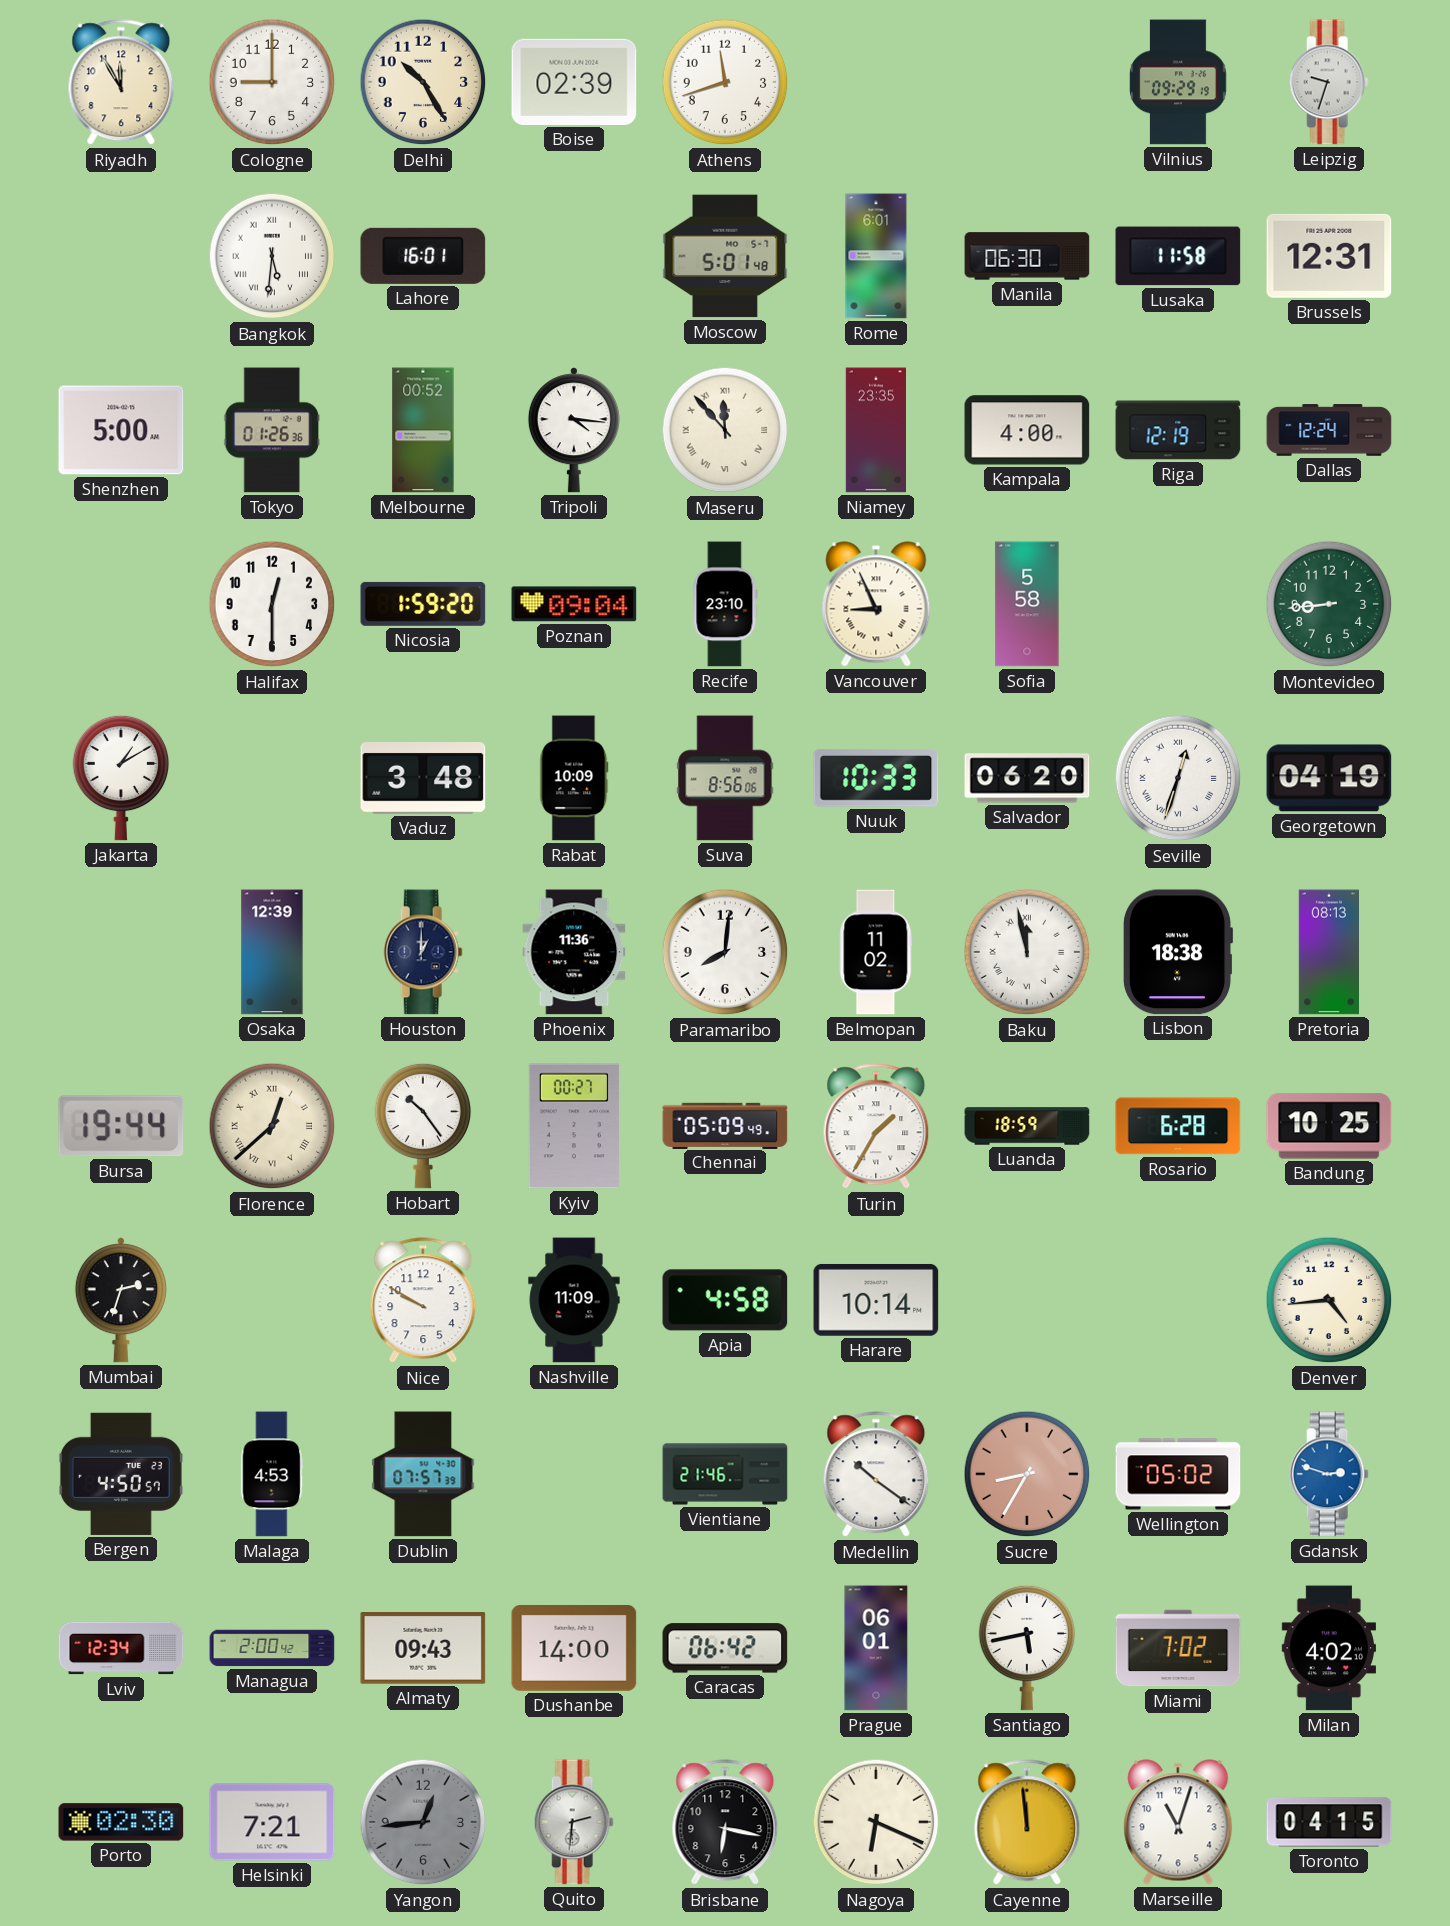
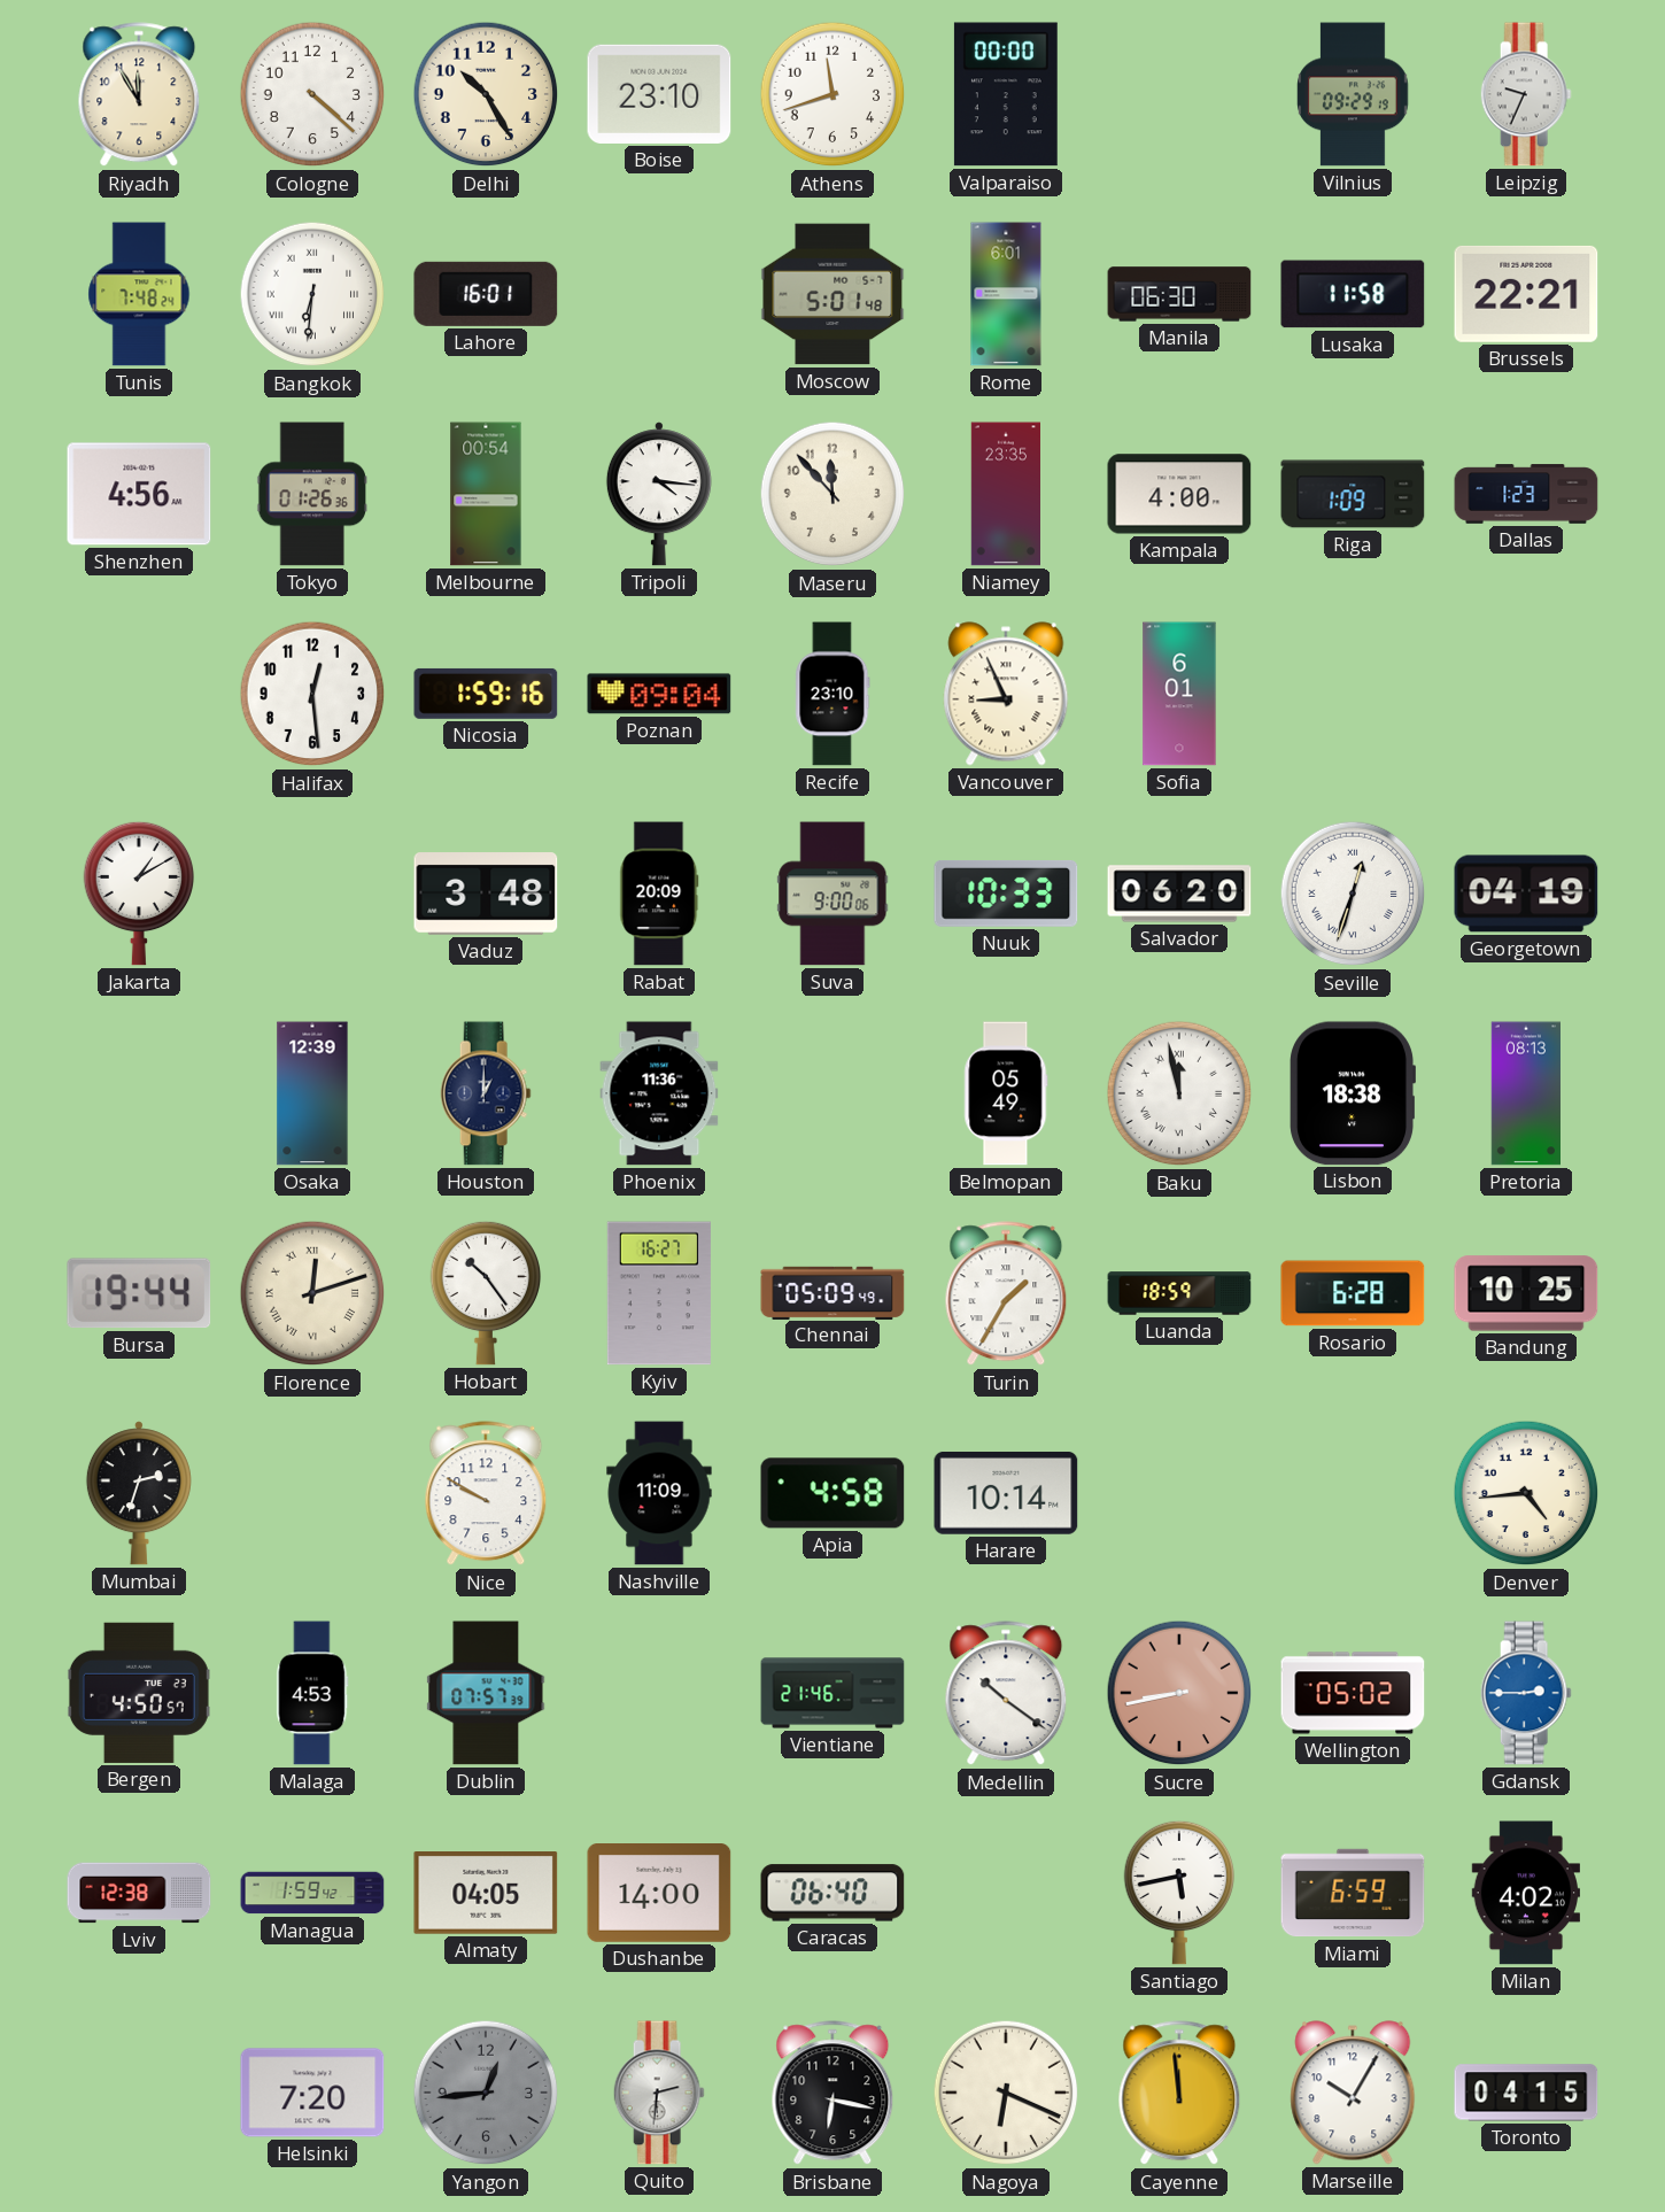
Cologne: 9:00 -> 4:22
Boise: 02:39 -> 23:10
Valparaiso: none -> 00:00
Leipzig: 9:33 -> 9:34
Tunis: none -> 7:48
Bangkok: 5:31 -> 6:31
Brussels: 12:31 -> 22:21
Shenzhen: 5:00 -> 4:56
Melbourne: 00:52 -> 00:54
Maseru numerals: Roman -> Arabic
Riga: 12:19 -> 1:09
Dallas: 12:24 -> 1:23
Halifax: 12:30 -> 12:29
Nicosia: 1:59:20 -> 1:59:16
Sofia: 5:58 -> 6:01
Montevideo: 8:44 -> none
Rabat: 10:09 -> 20:09
Suva: 8:56 -> 9:00
Paramaribo: 8:01 -> none
Belmopan: 11:02 -> 05:49
Florence: 12:38 -> 12:12
Kyiv: 00:27 -> 16:27
Sucre: 8:35 -> 8:43
Gdansk: 2:48 -> 2:45
Lviv: 12:34 -> 12:38
Managua: 2:00 -> 1:59
Almaty: 09:43 -> 04:05
Caracas: 06:42 -> 06:40
Prague: 06:01 -> none
Miami: 7:02 -> 6:59
Porto: 02:30 -> none
Helsinki: 7:21 -> 7:20
Marseille: 11:03 -> 10:05
